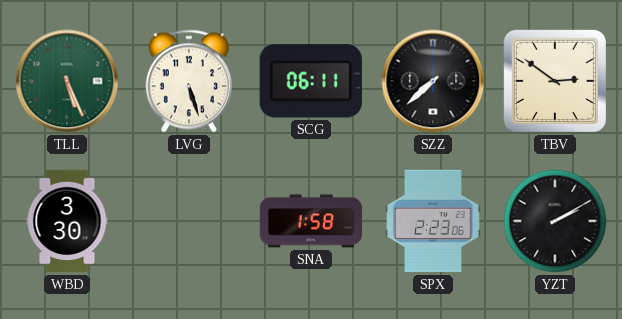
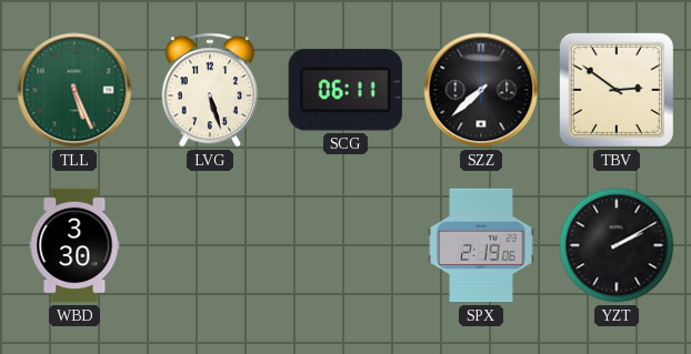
SNA: 1:58 -> none
SPX: 2:23 -> 2:19
